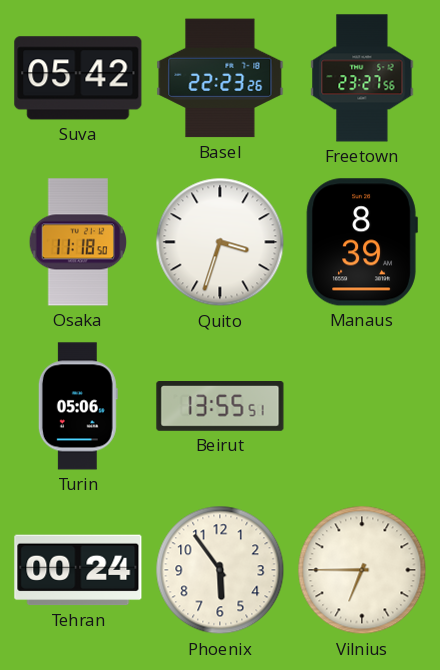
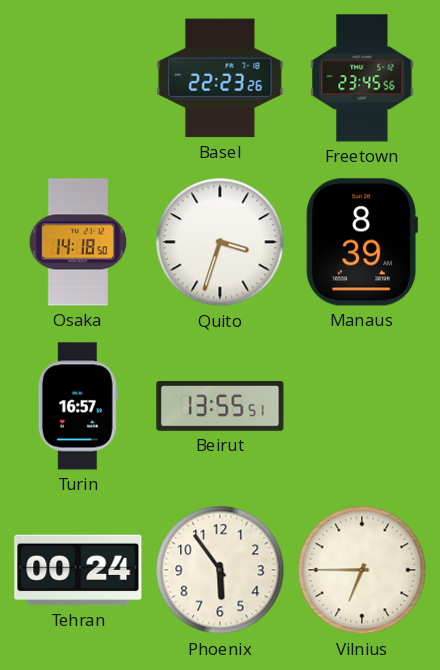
Suva: 05:42 -> none
Freetown: 23:27 -> 23:45
Osaka: 11:18 -> 14:18
Turin: 05:06 -> 16:57
